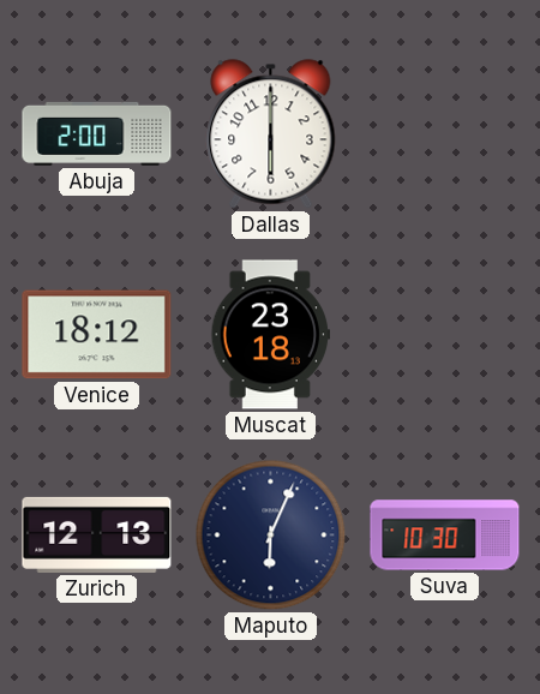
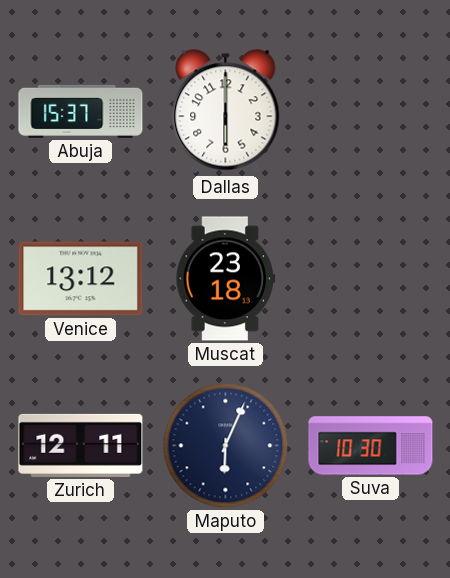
Abuja: 2:00 -> 15:37
Venice: 18:12 -> 13:12
Zurich: 12:13 -> 12:11
